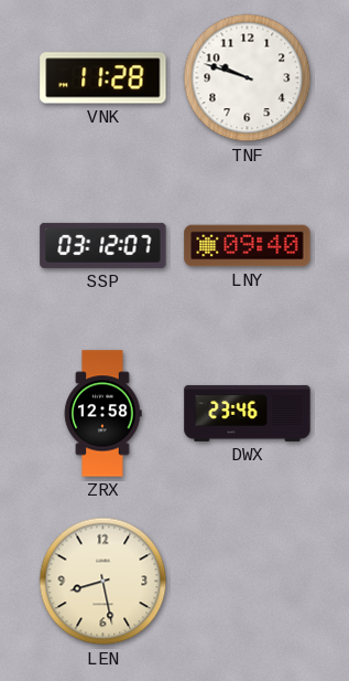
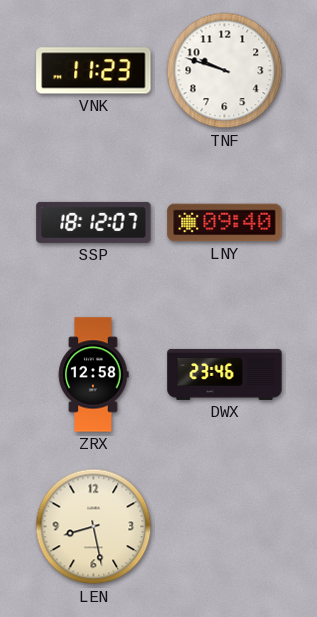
VNK: 11:28 -> 11:23
SSP: 03:12 -> 18:12
